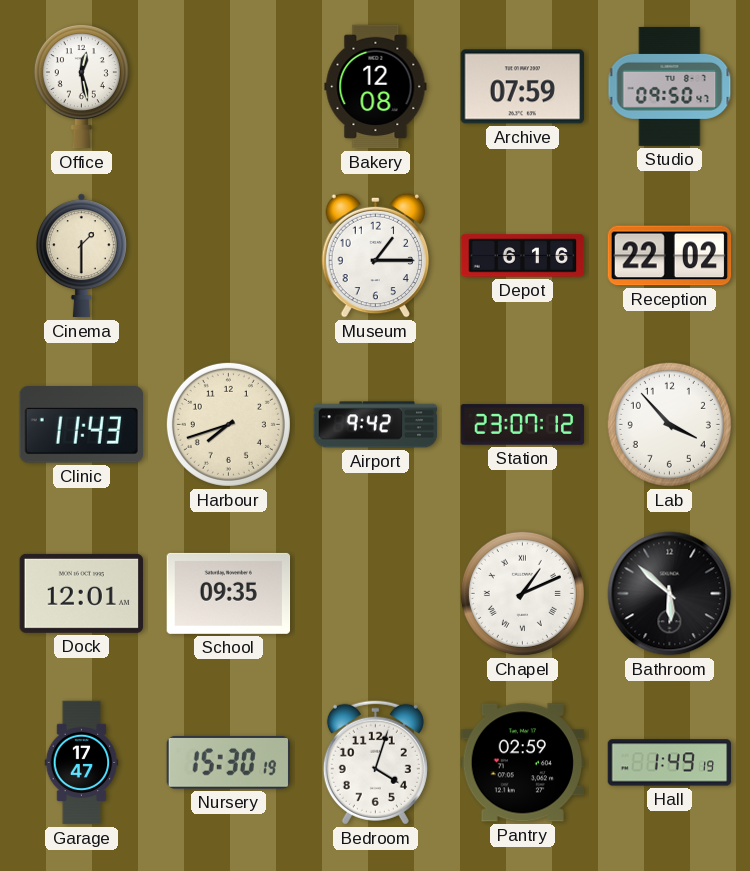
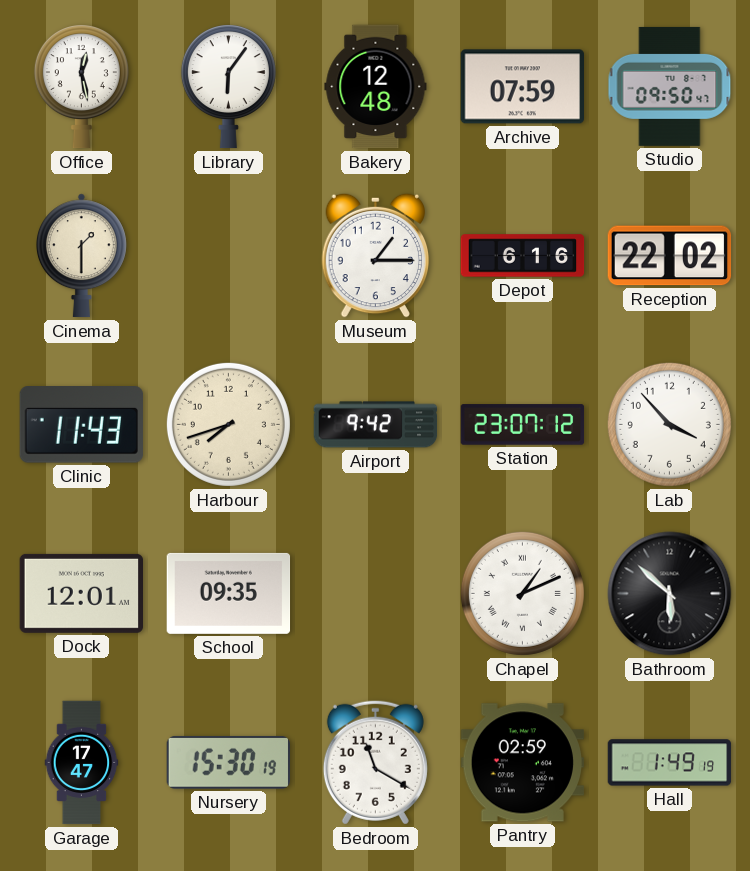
Library: none -> 6:06
Bakery: 12:08 -> 12:48
Bedroom: 4:03 -> 11:20
